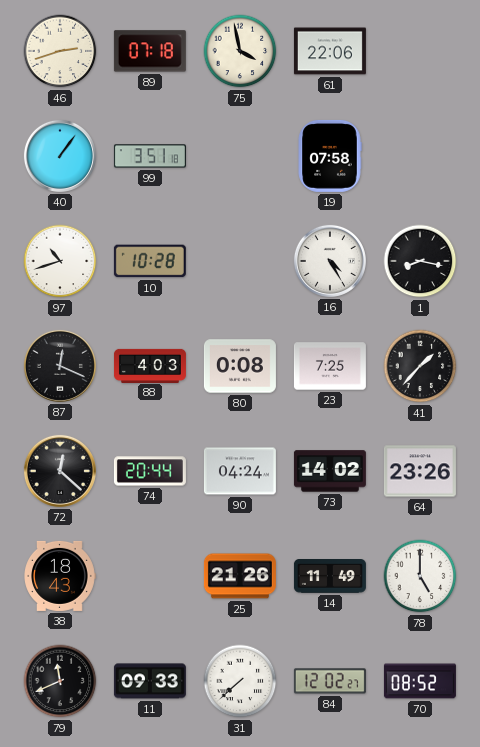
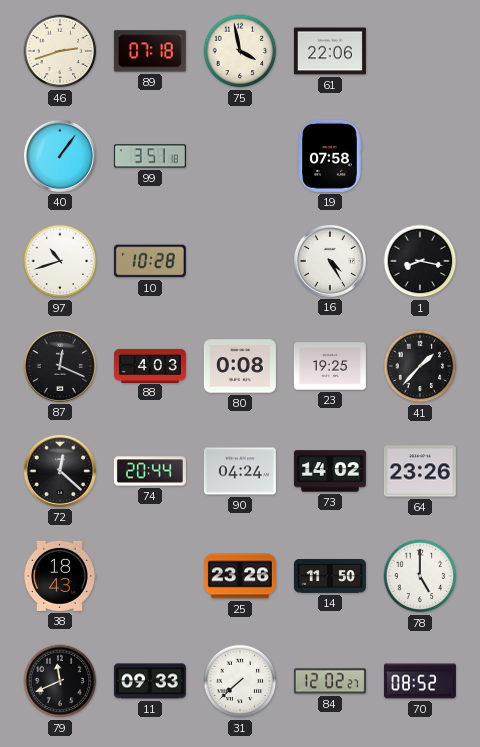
23: 7:25 -> 19:25
25: 21:26 -> 23:26
14: 11:49 -> 11:50
